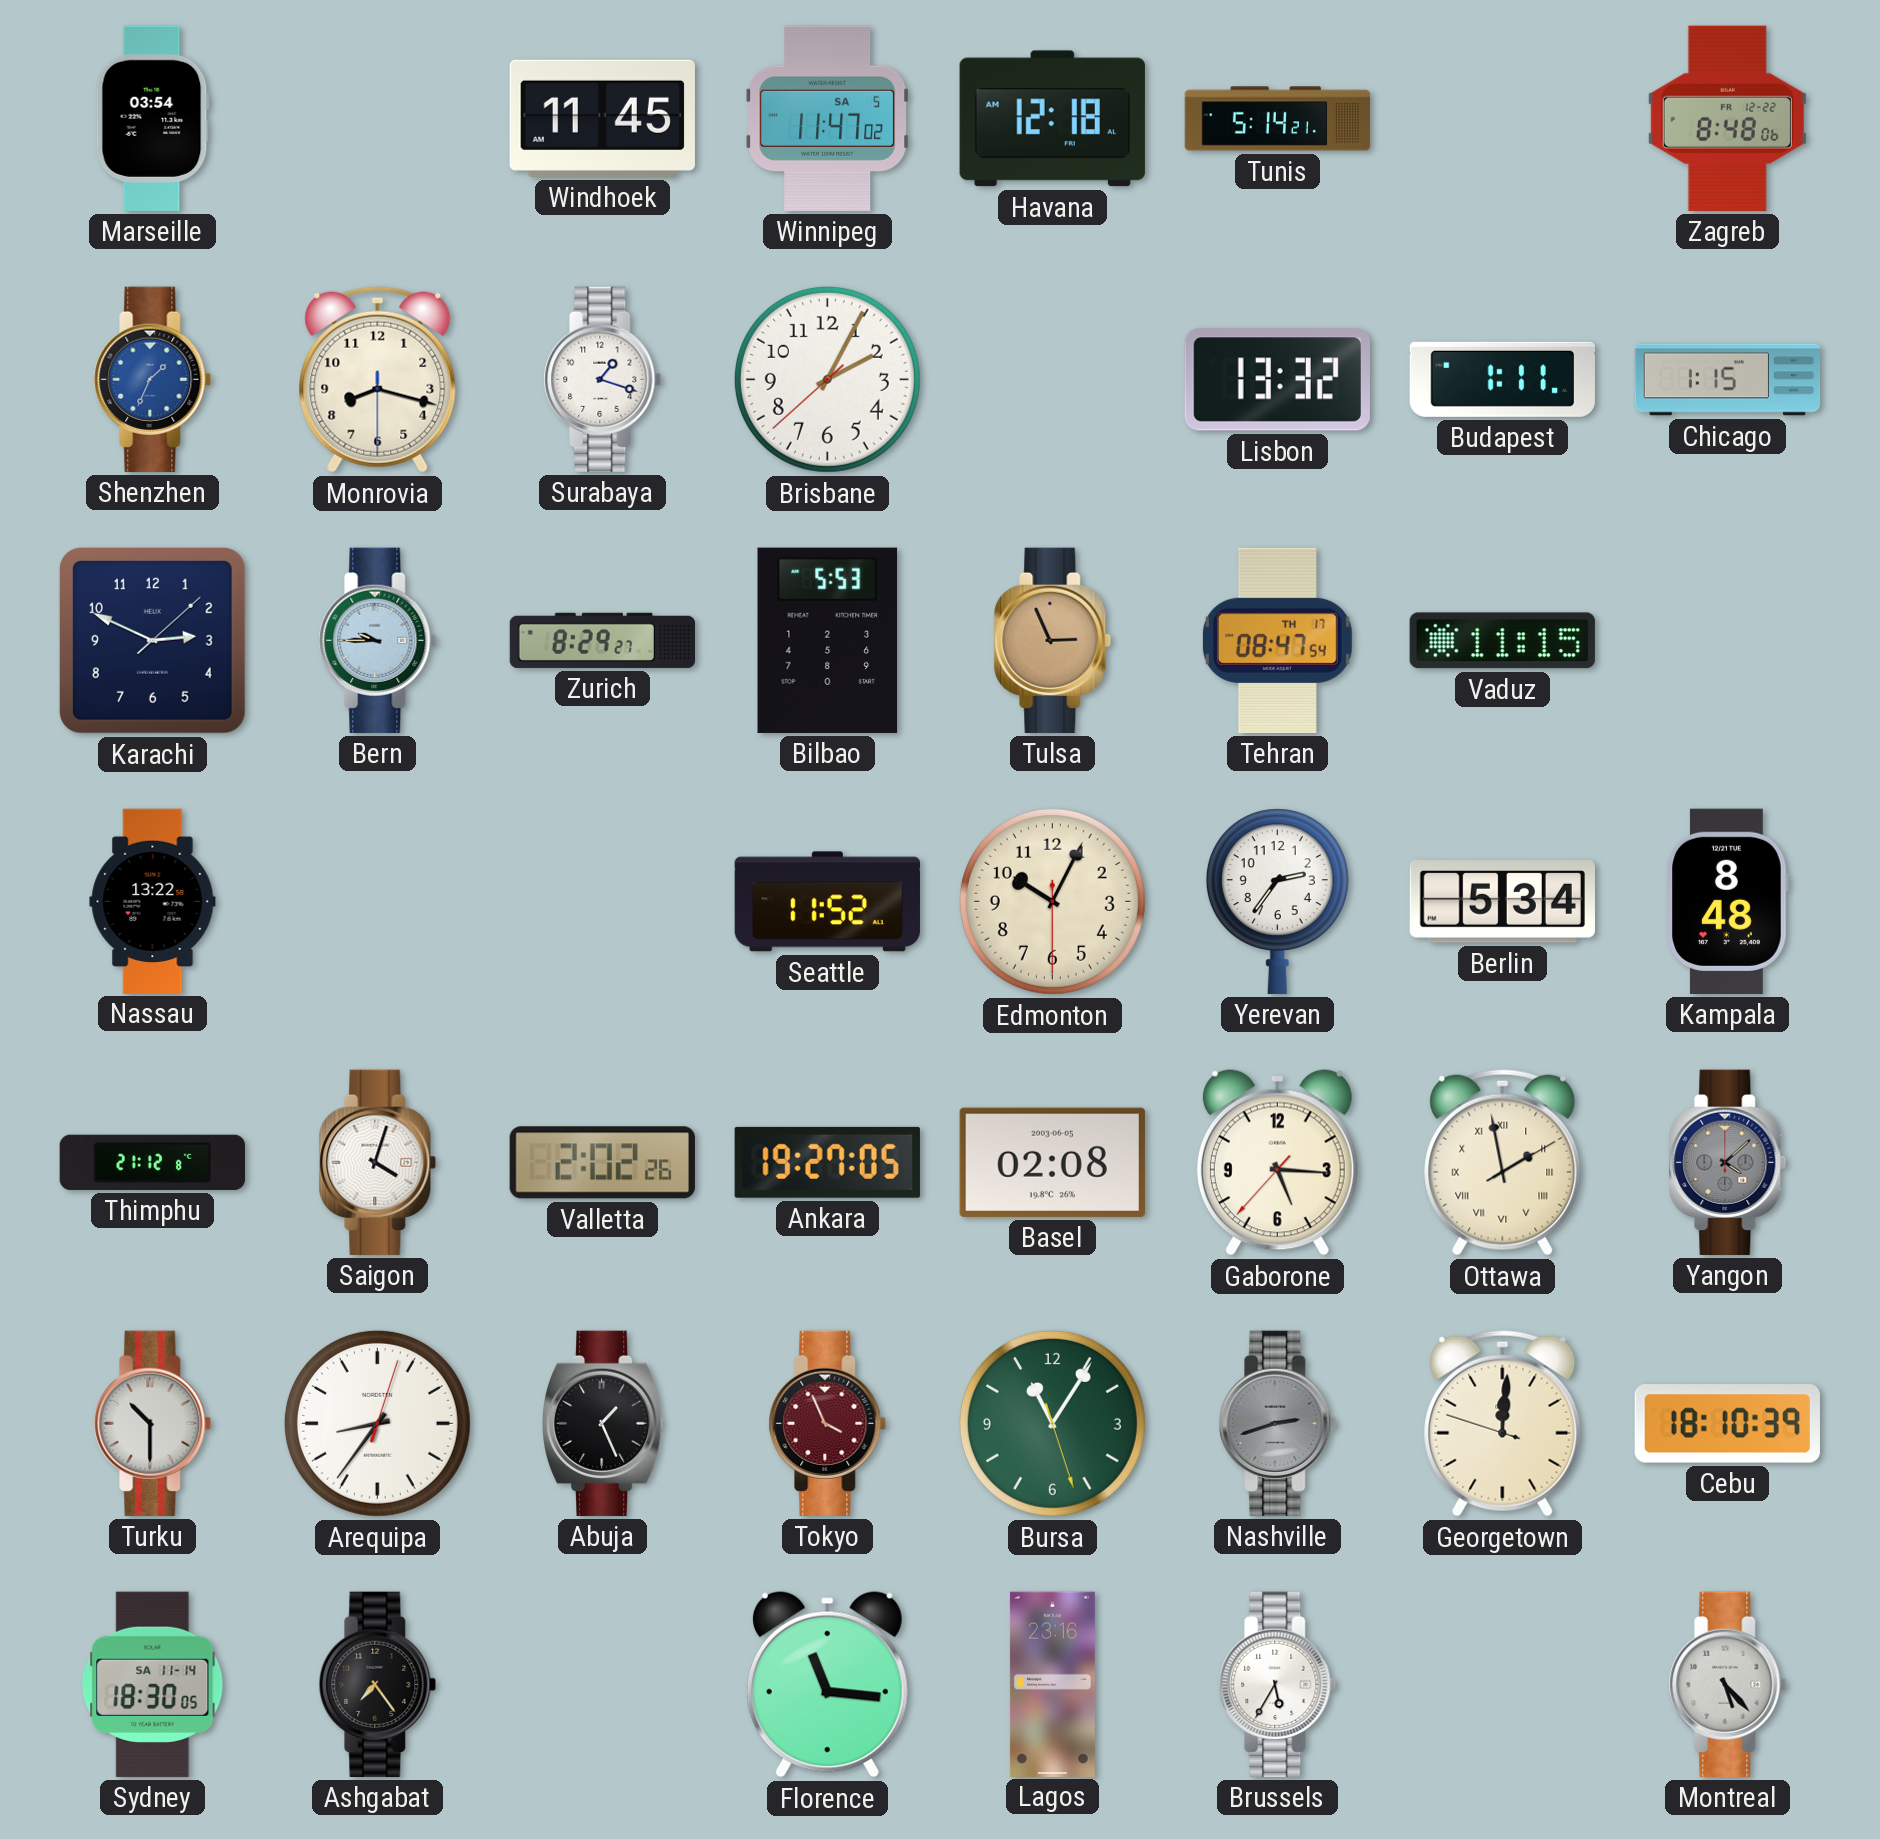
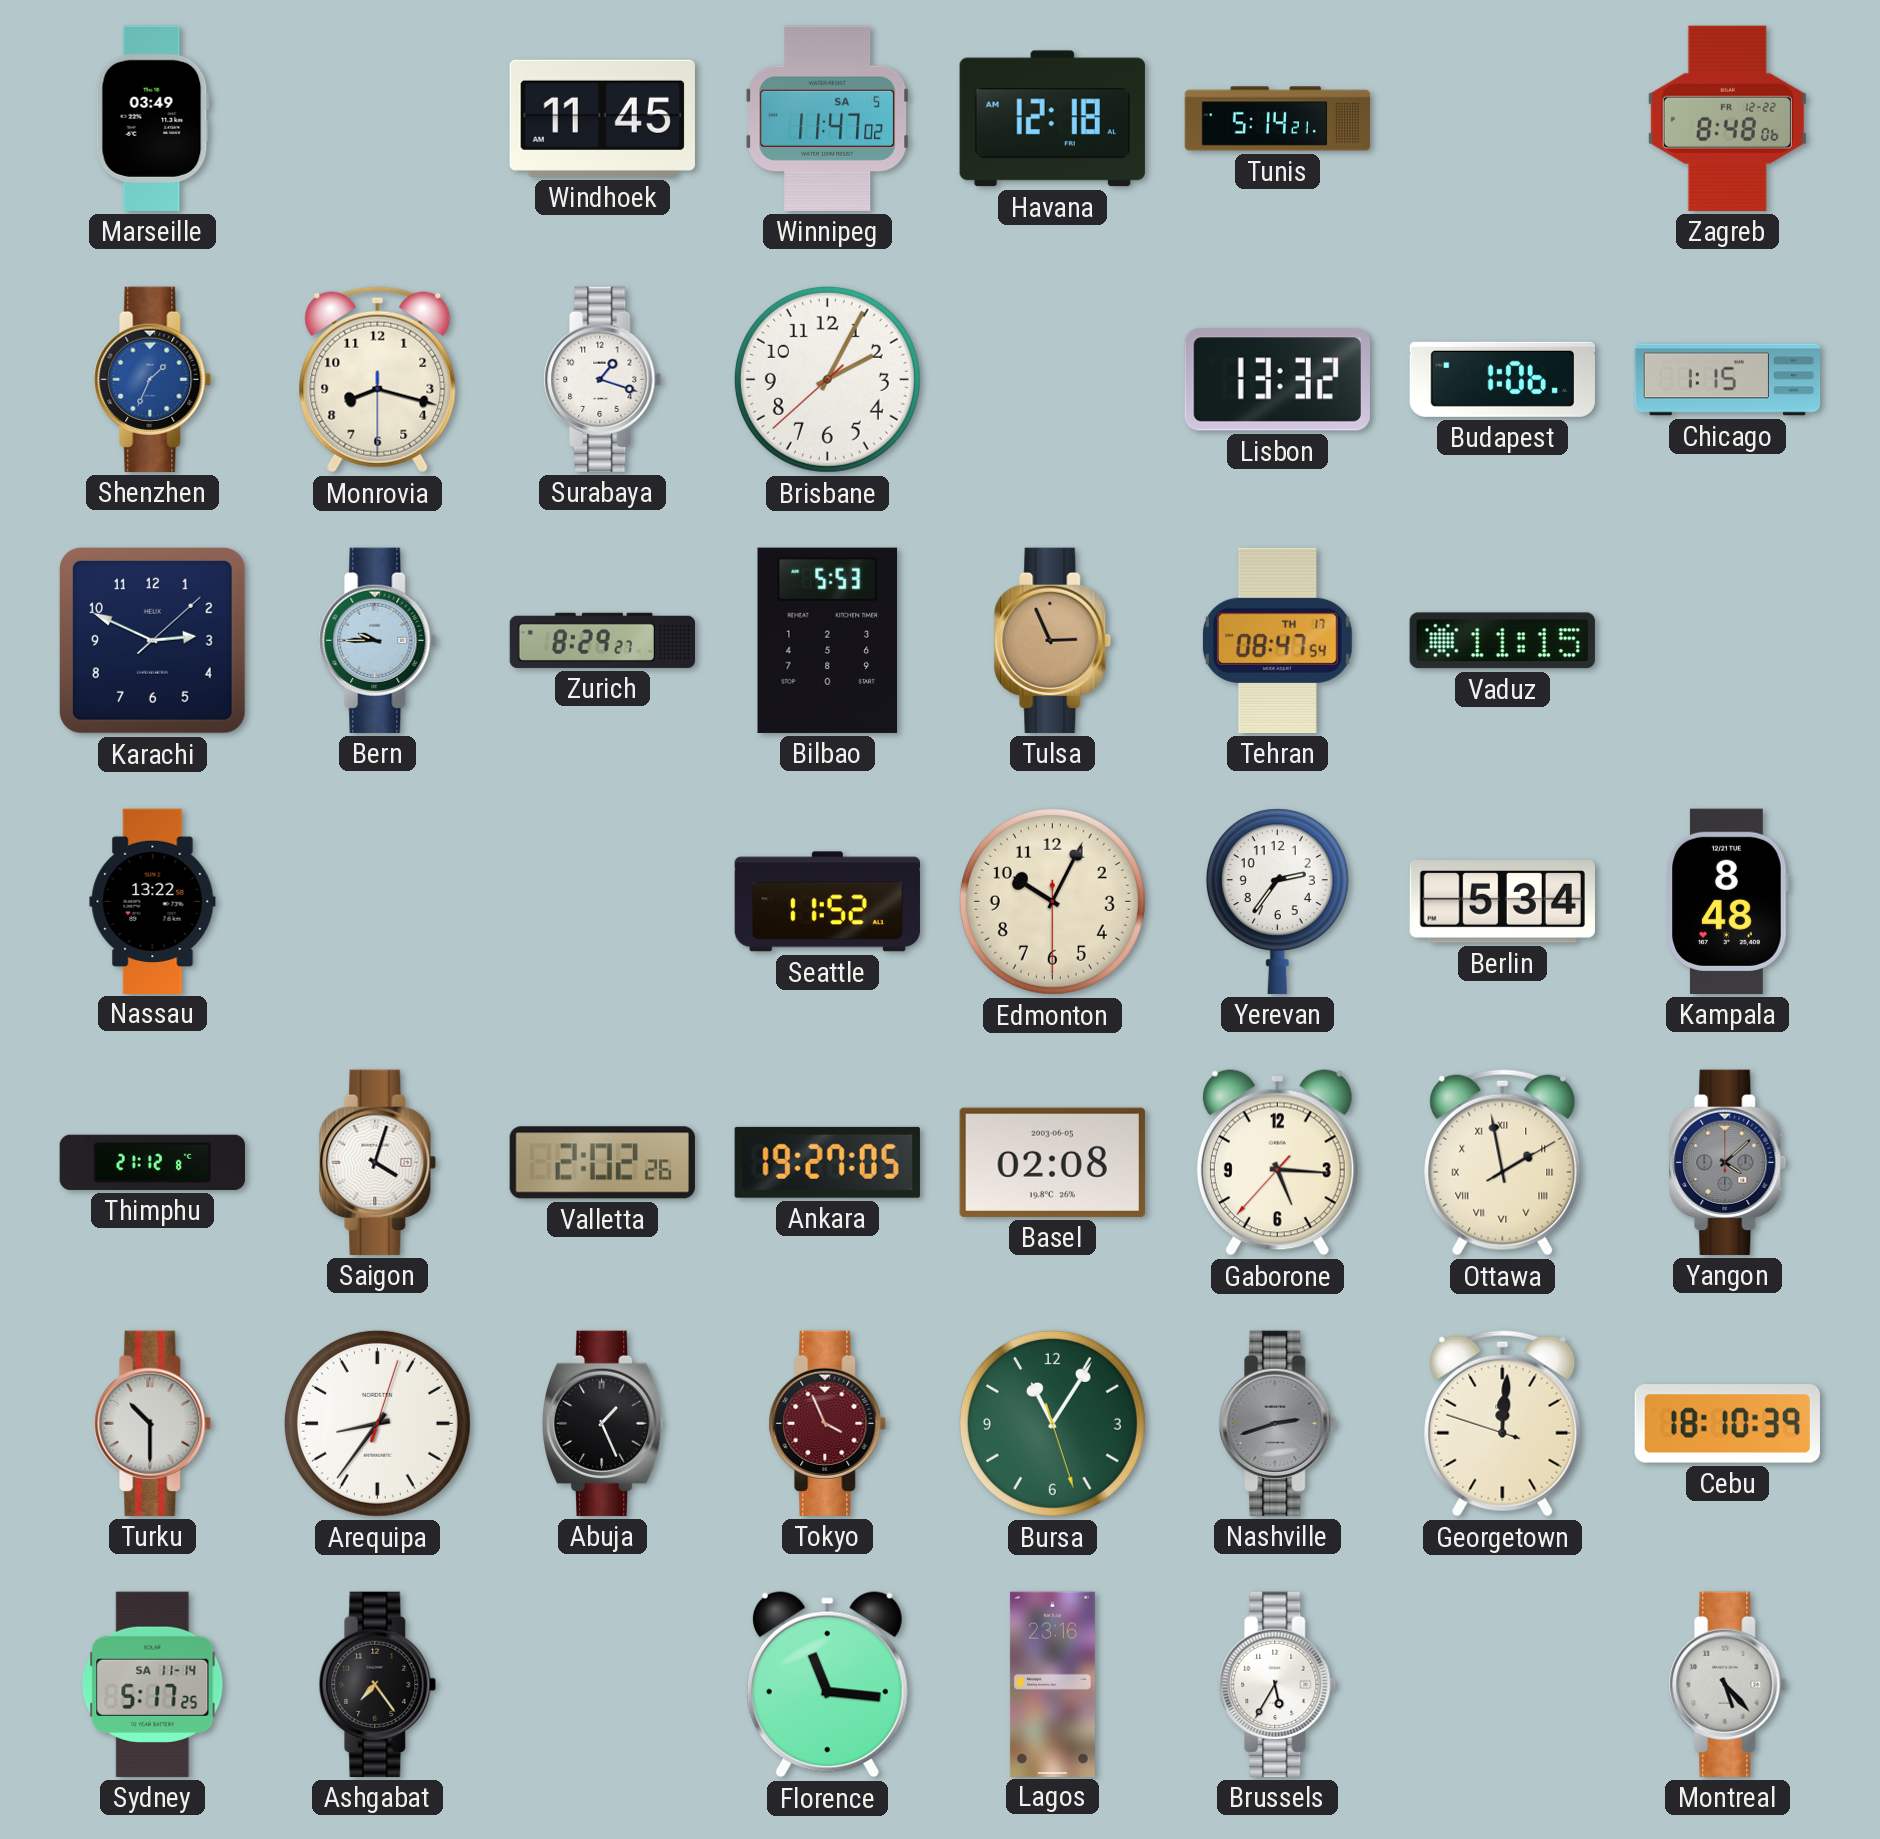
Marseille: 03:54 -> 03:49
Budapest: 1:11 -> 1:06
Sydney: 18:30 -> 5:17
